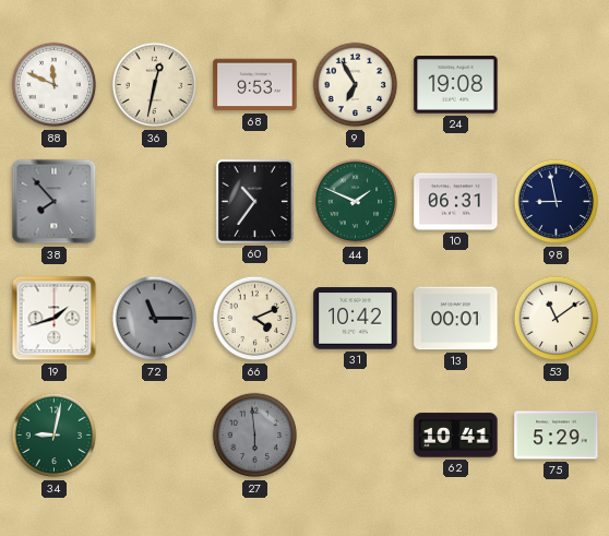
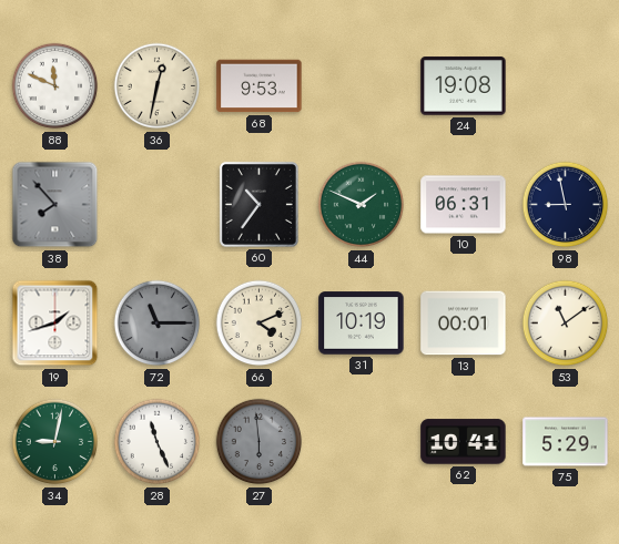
9: 6:55 -> none
31: 10:42 -> 10:19
28: none -> 11:26
